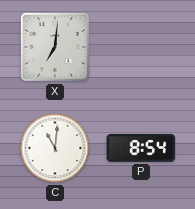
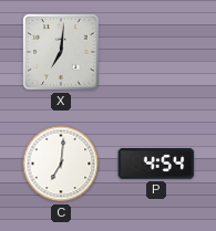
C: 11:01 -> 7:01
P: 8:54 -> 4:54
